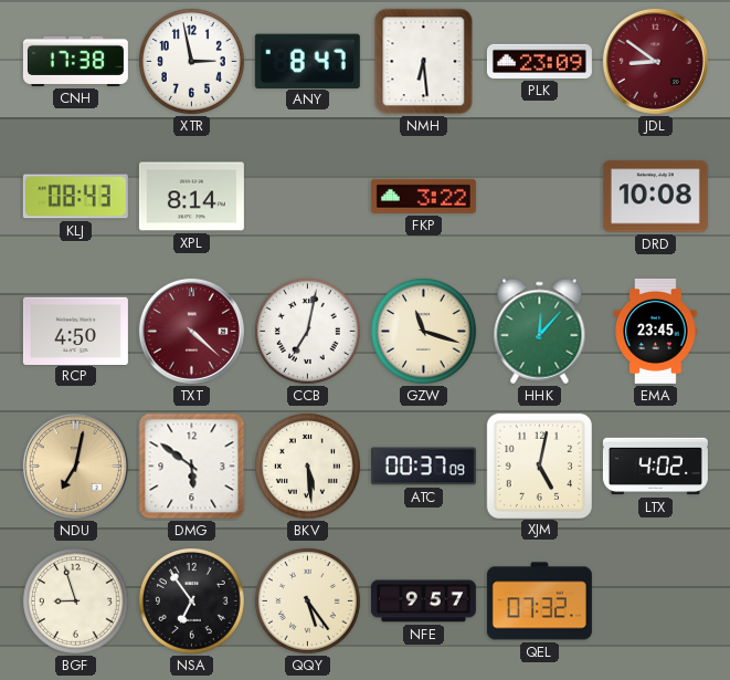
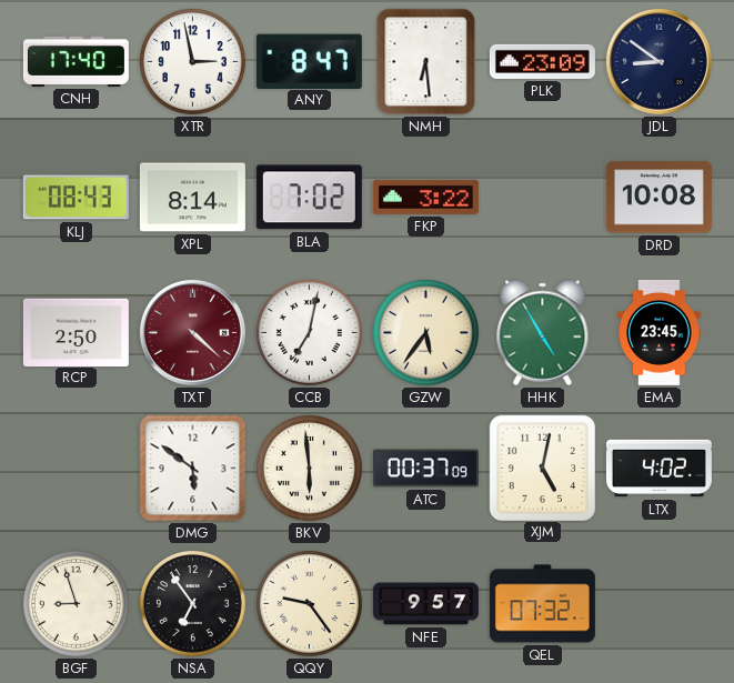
CNH: 17:38 -> 17:40
JDL dial: burgundy -> navy
BLA: none -> 7:02
RCP: 4:50 -> 2:50
GZW: 11:18 -> 5:36
HHK: 12:07 -> 4:55
NDU: 7:02 -> none
BKV: 5:29 -> 5:59
QQY: 5:24 -> 9:24
